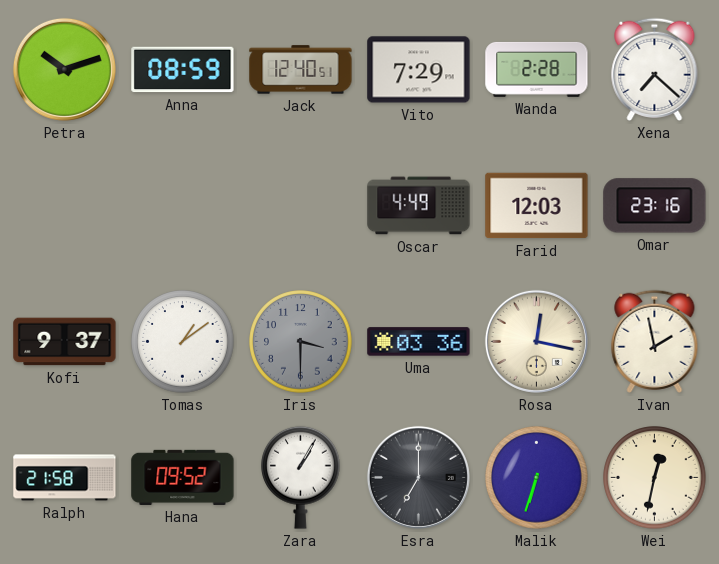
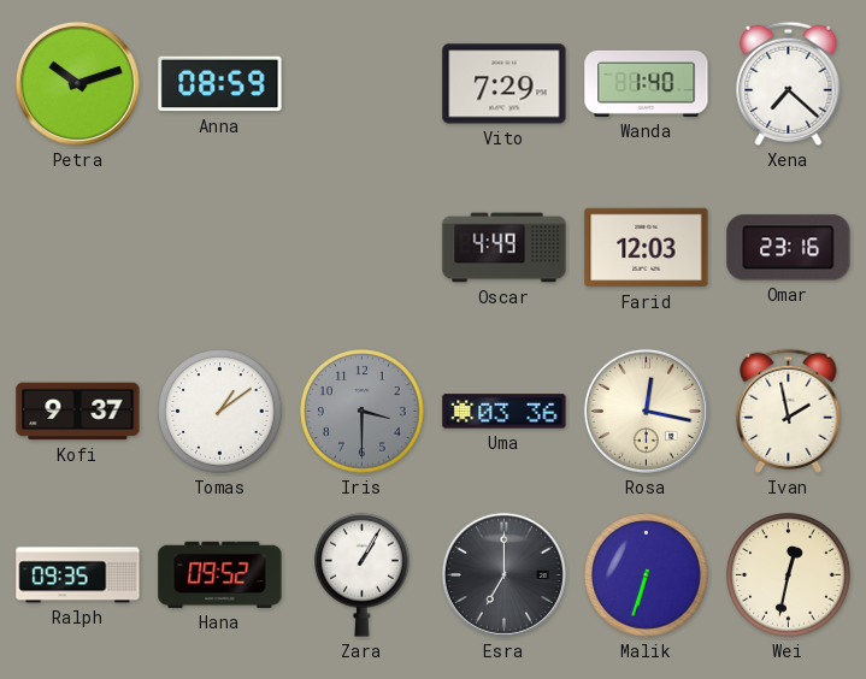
Jack: 12:40 -> none
Wanda: 2:28 -> 1:40
Ralph: 21:58 -> 09:35
